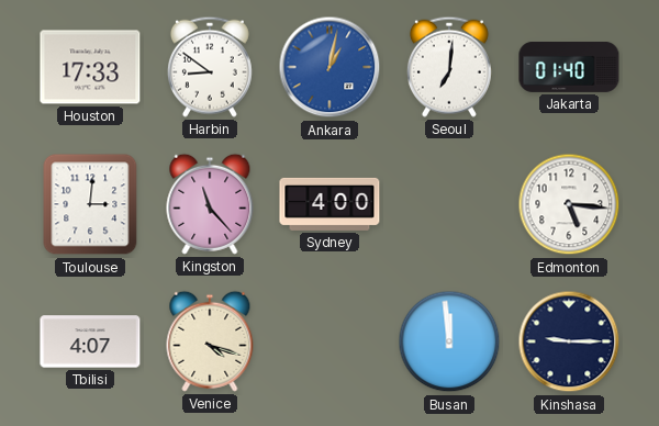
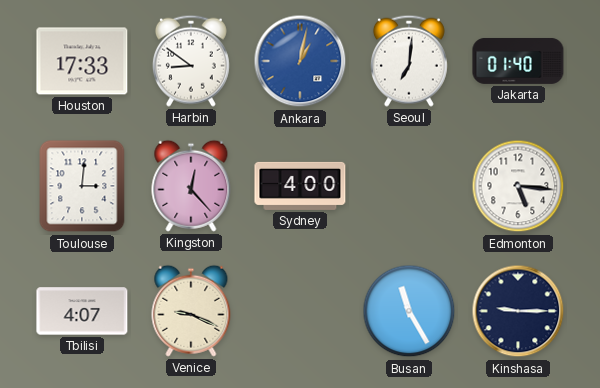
Kingston: 11:23 -> 12:23
Venice: 4:18 -> 9:19
Busan: 11:59 -> 11:25
